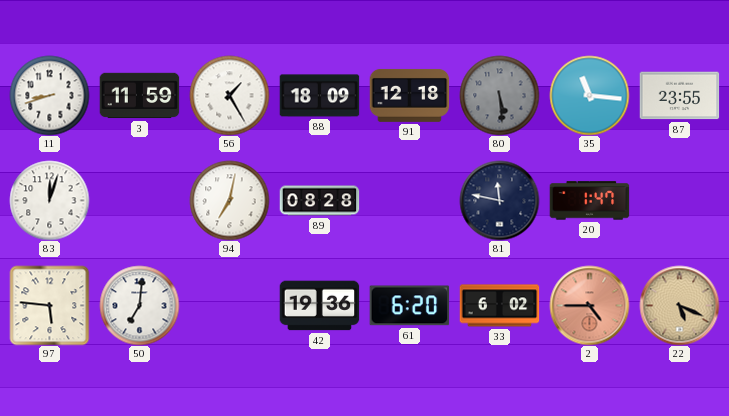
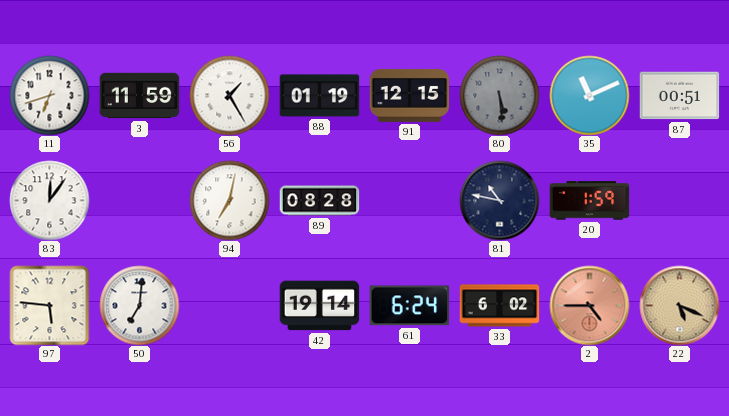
11: 8:42 -> 6:42
88: 18:09 -> 01:19
91: 12:18 -> 12:15
35: 11:16 -> 11:11
87: 23:55 -> 00:51
83: 12:03 -> 12:06
81: 11:47 -> 10:47
20: 1:47 -> 1:59
42: 19:36 -> 19:14
61: 6:20 -> 6:24
